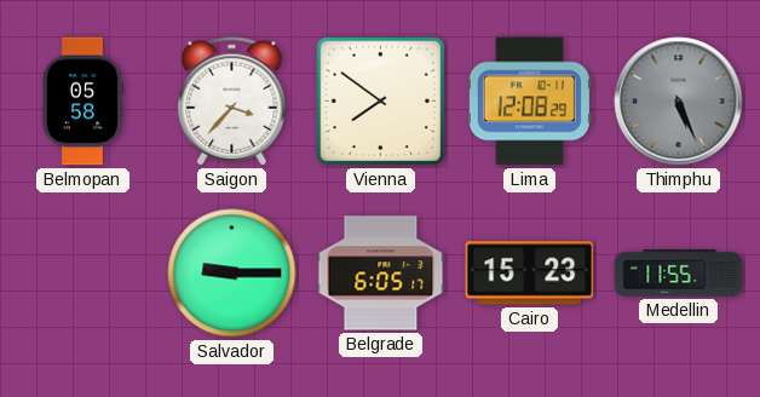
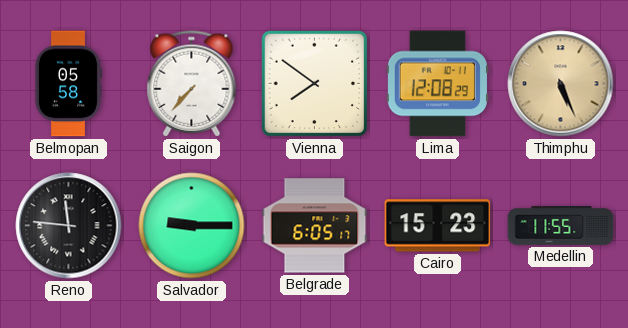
Saigon: 3:37 -> 7:37
Thimphu dial: grey -> champagne
Reno: none -> 11:46
